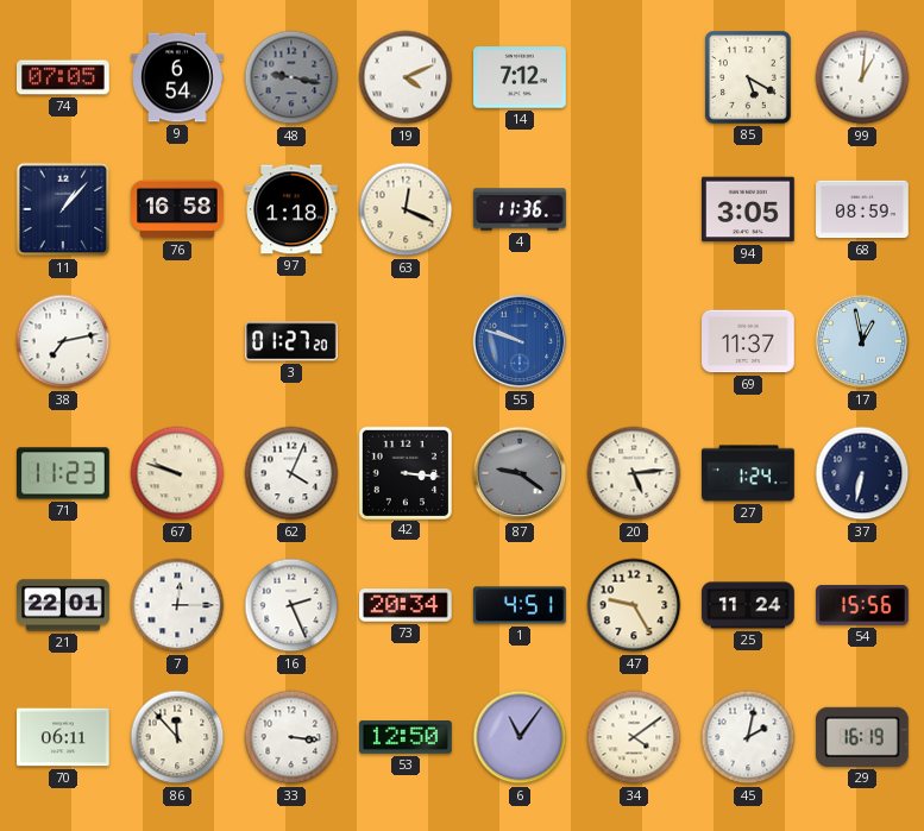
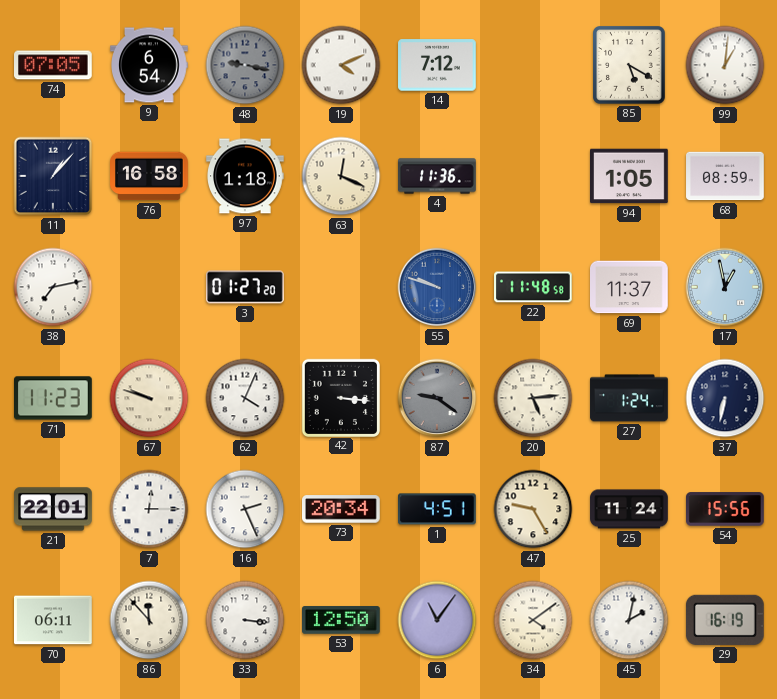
94: 3:05 -> 1:05
22: none -> 11:48
